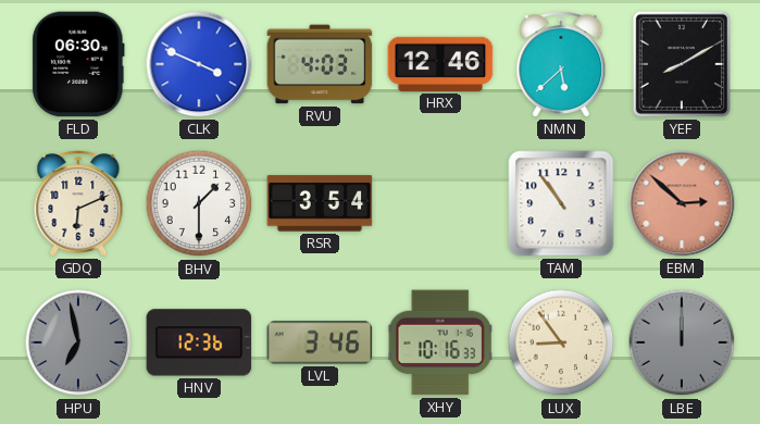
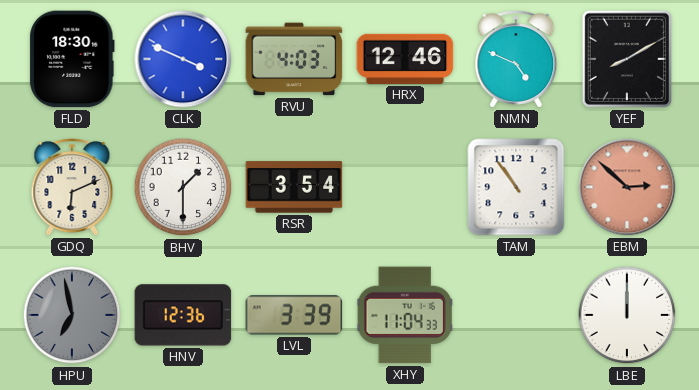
FLD: 06:30 -> 18:30
NMN: 5:38 -> 4:49
LVL: 3:46 -> 3:39
XHY: 10:16 -> 11:04
LUX: 8:54 -> none
LBE dial: grey -> white
